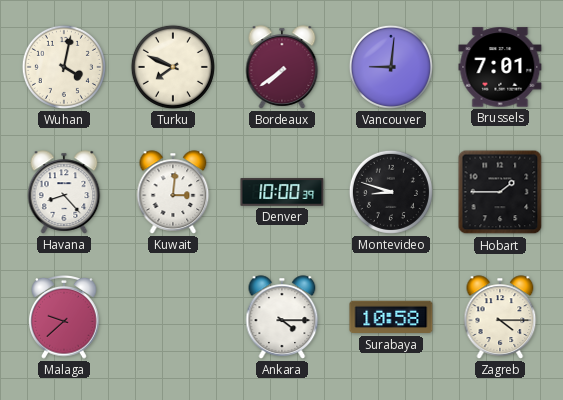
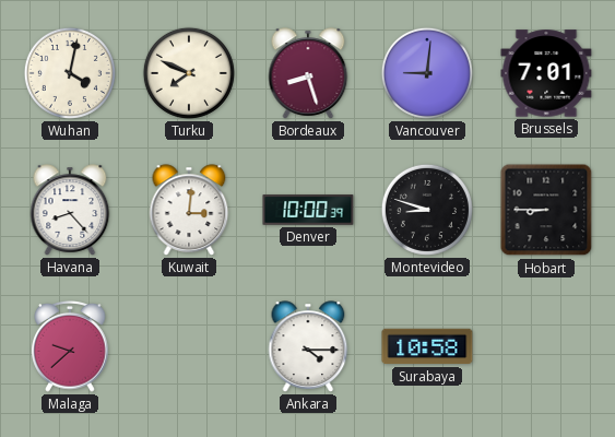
Bordeaux: 7:39 -> 8:27
Hobart: 1:45 -> 8:45
Zagreb: 4:15 -> none
